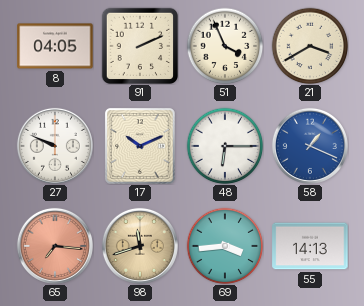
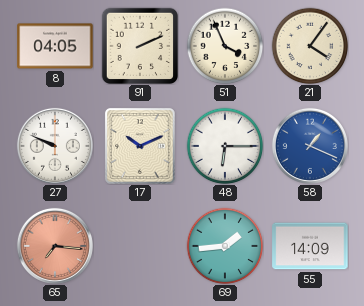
21: 3:40 -> 4:06
98: 11:42 -> none
69: 3:44 -> 1:44
55: 14:13 -> 14:09
